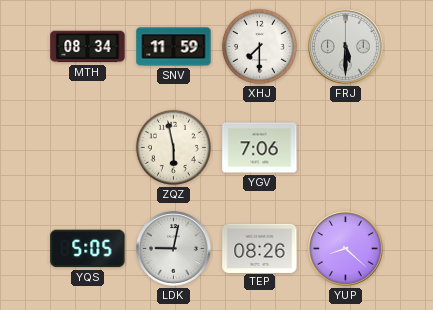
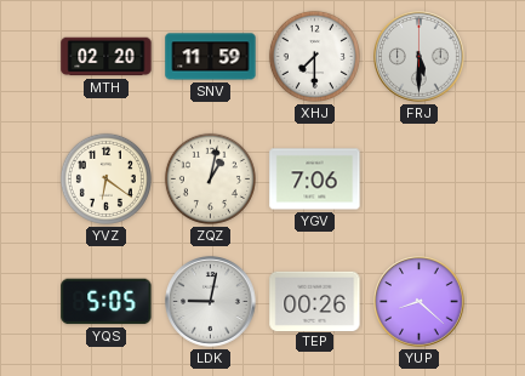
MTH: 08:34 -> 02:20
YVZ: none -> 6:21
ZQZ: 5:58 -> 1:02
TEP: 08:26 -> 00:26
